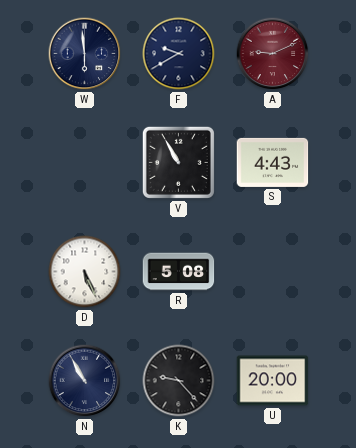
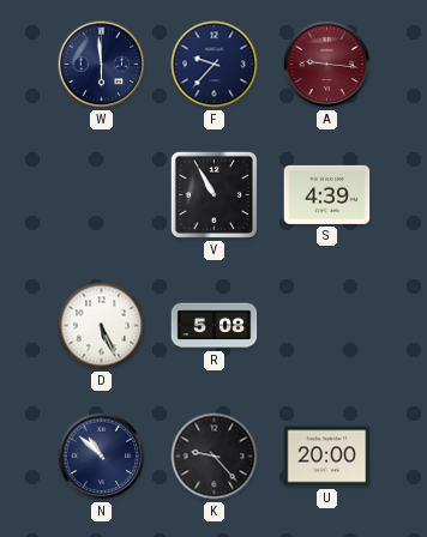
F: 9:40 -> 9:37
A: 9:11 -> 9:16
S: 4:43 -> 4:39
N: 10:55 -> 10:52
